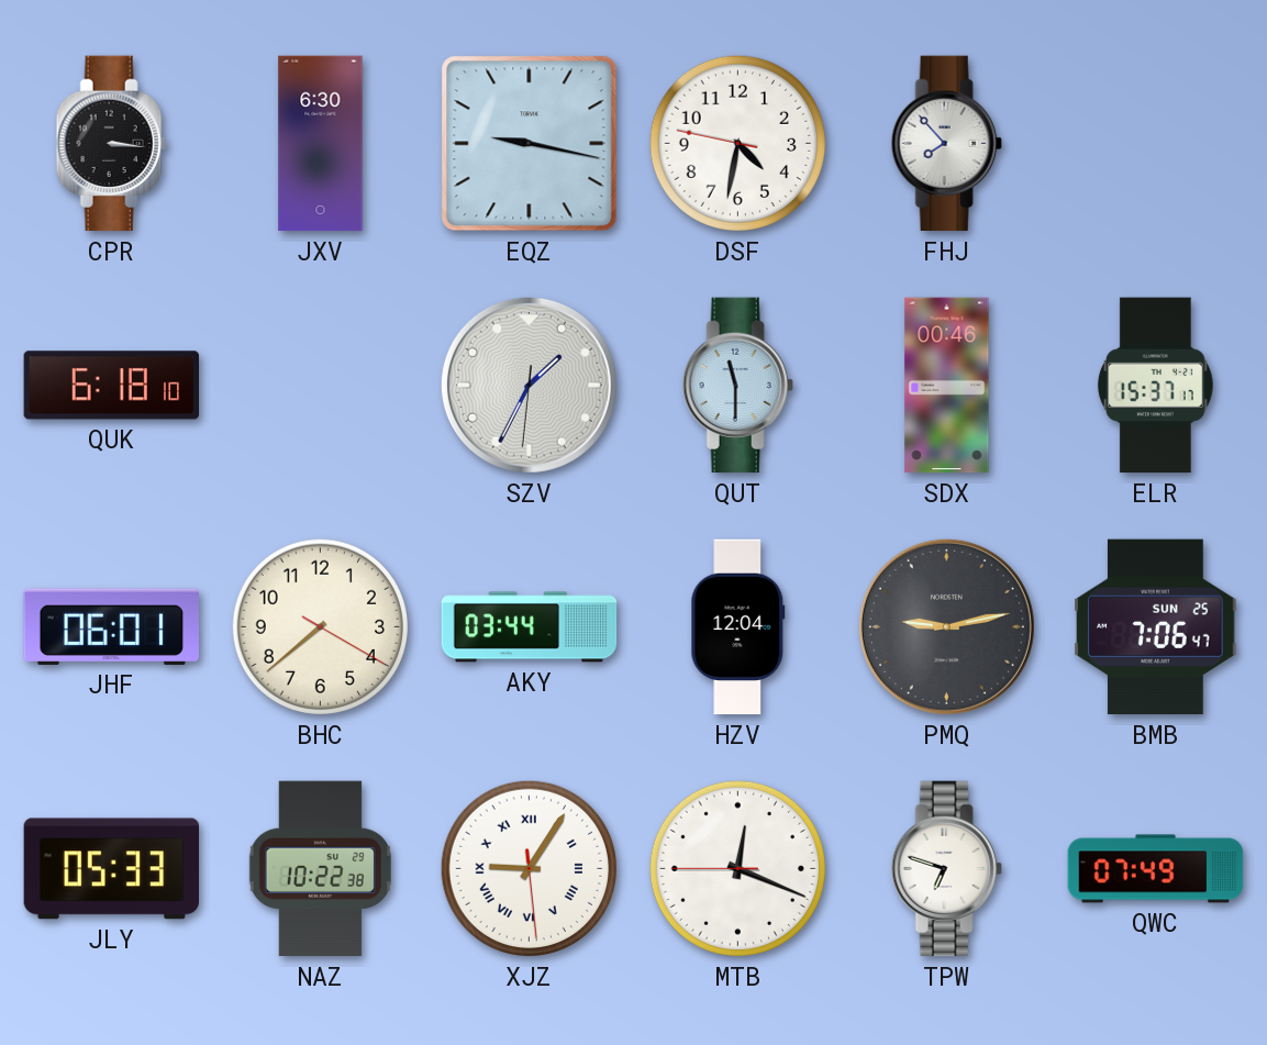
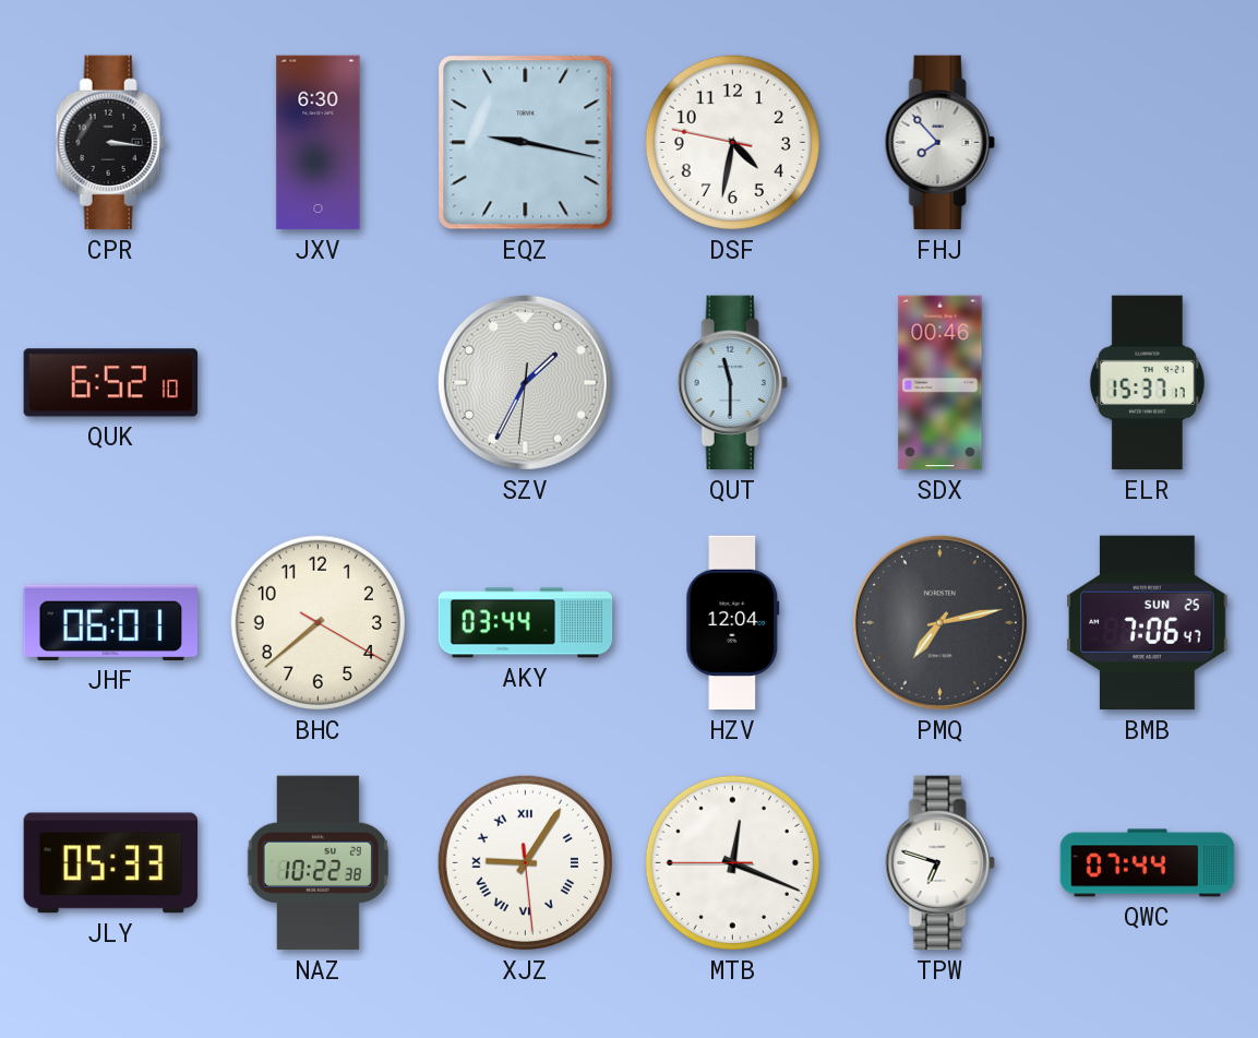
QUK: 6:18 -> 6:52
PMQ: 9:13 -> 7:13
QWC: 07:49 -> 07:44
